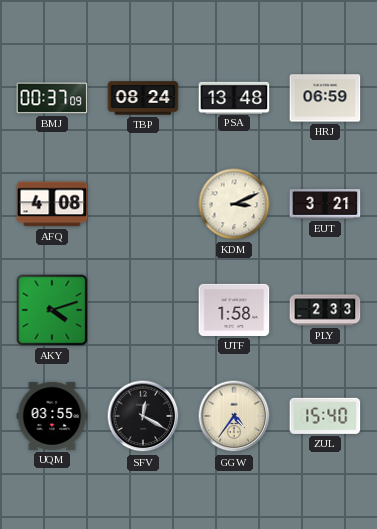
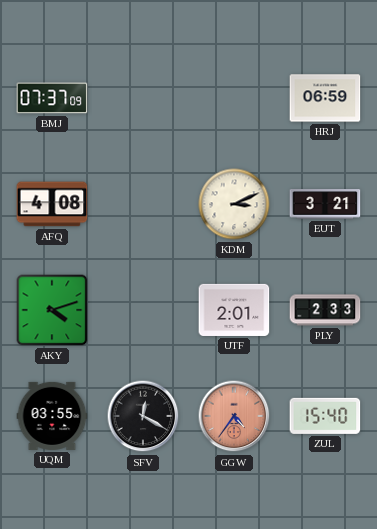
BMJ: 00:37 -> 07:37
TBP: 08:24 -> none
PSA: 13:48 -> none
UTF: 1:58 -> 2:01
GGW dial: cream -> salmon
